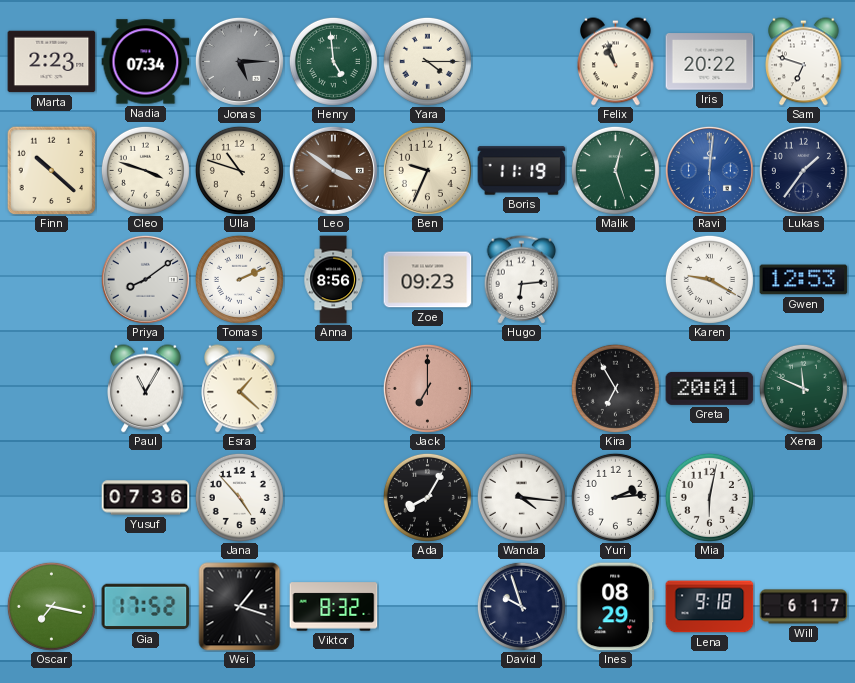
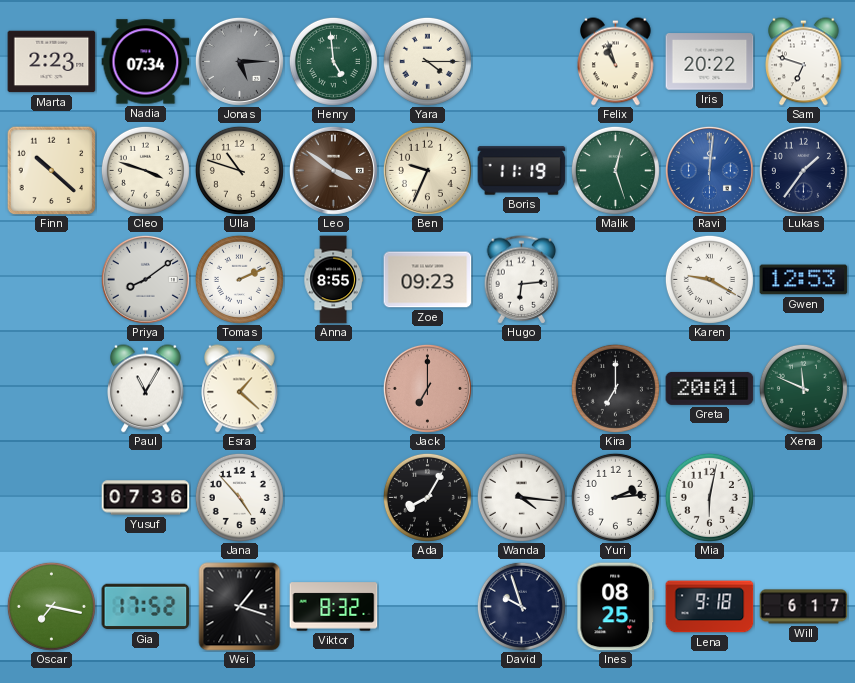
Anna: 8:56 -> 8:55
Kira: 6:55 -> 7:00
Ines: 08:29 -> 08:25
